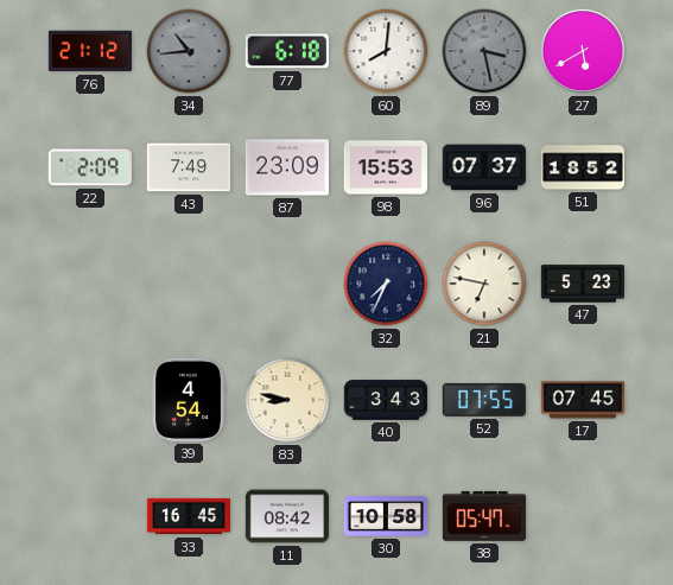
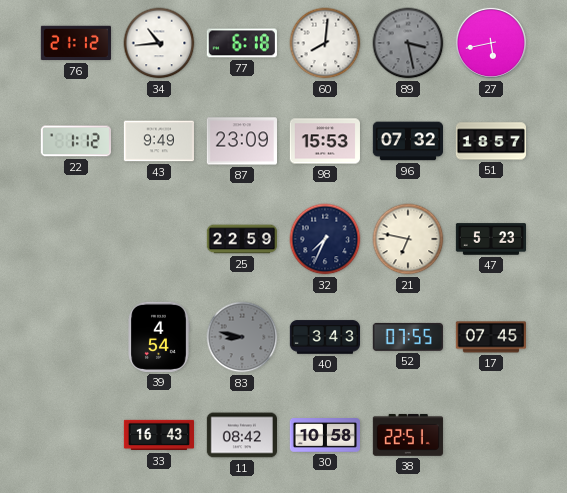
34 dial: grey -> white
27: 5:40 -> 5:43
22: 2:09 -> 1:12
43: 7:49 -> 9:49
96: 07:37 -> 07:32
51: 18:52 -> 18:57
25: none -> 22:59
83 dial: cream -> grey
33: 16:45 -> 16:43
38: 05:47 -> 22:51
